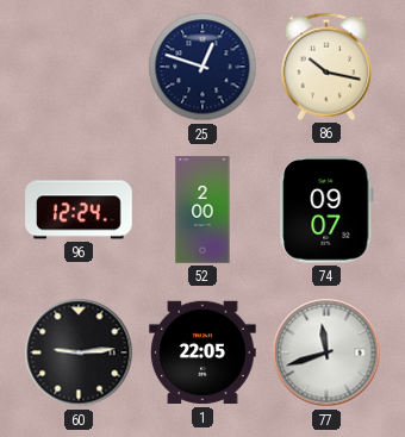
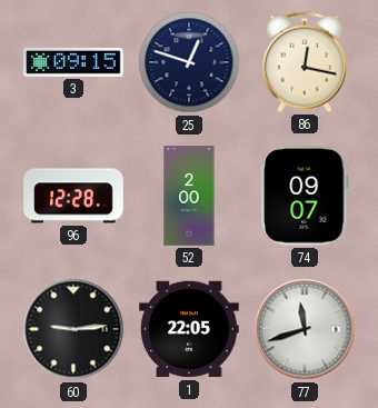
3: none -> 09:15
86: 10:17 -> 12:17
96: 12:24 -> 12:28
